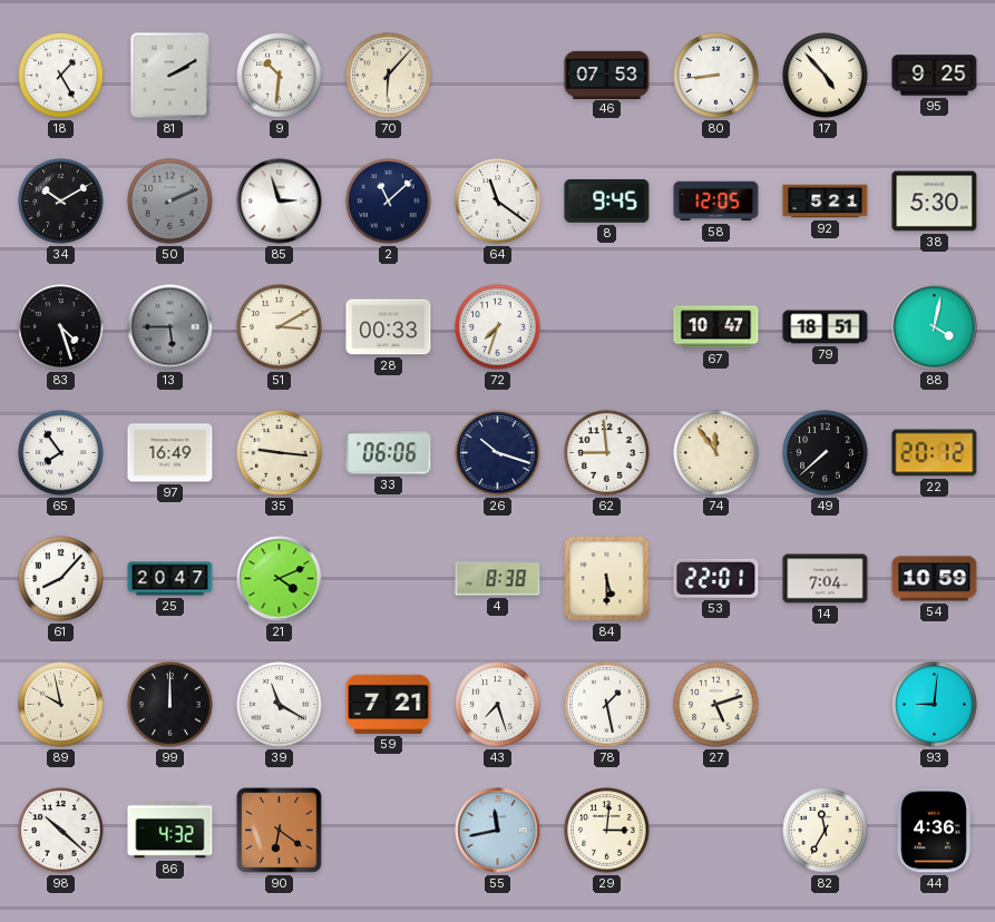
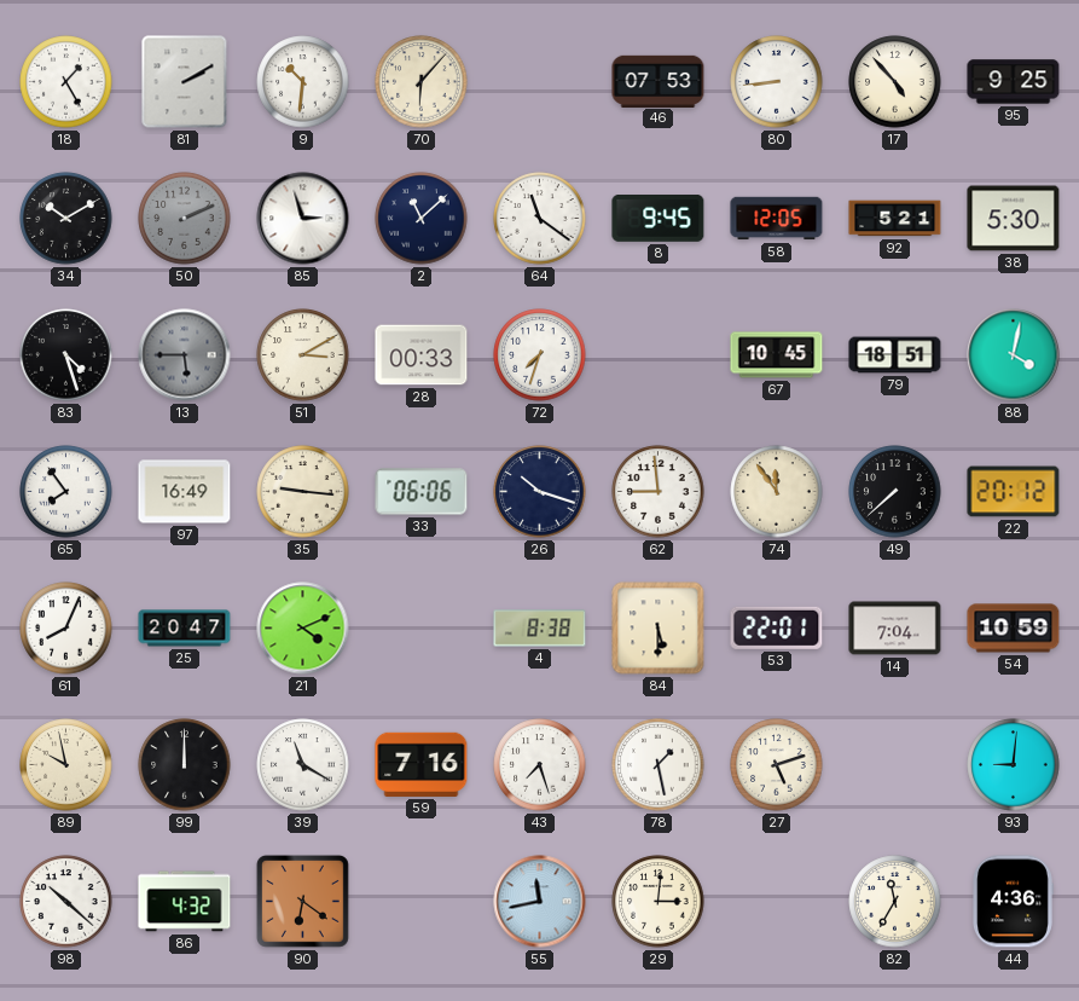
67: 10:47 -> 10:45
61: 8:07 -> 8:04
59: 7:21 -> 7:16
